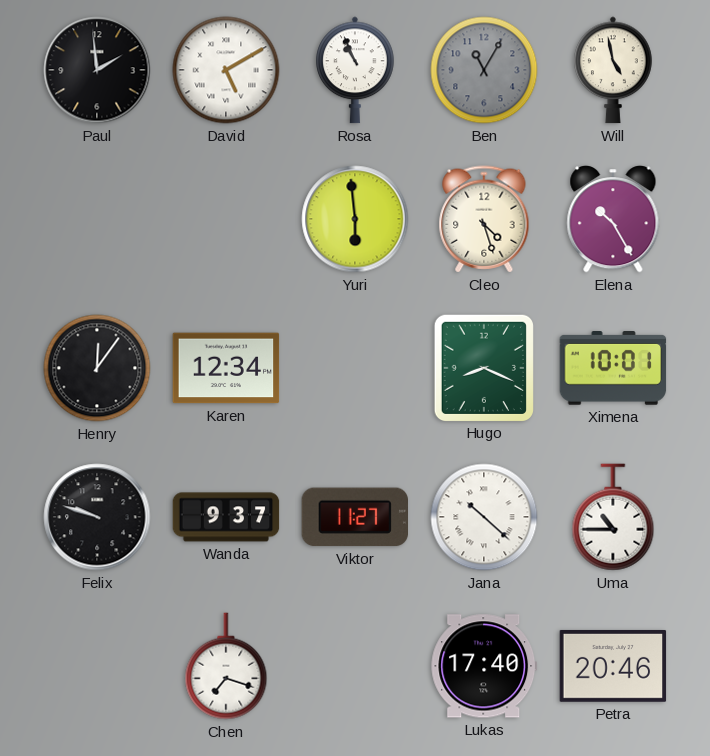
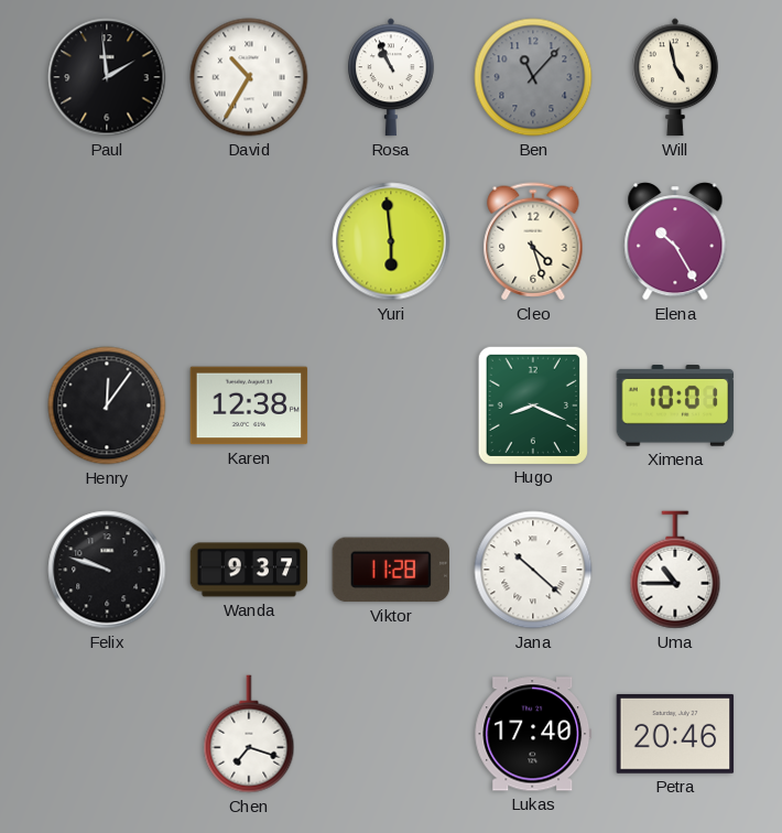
David: 5:10 -> 10:35
Ben: 11:05 -> 11:07
Karen: 12:34 -> 12:38
Viktor: 11:27 -> 11:28
